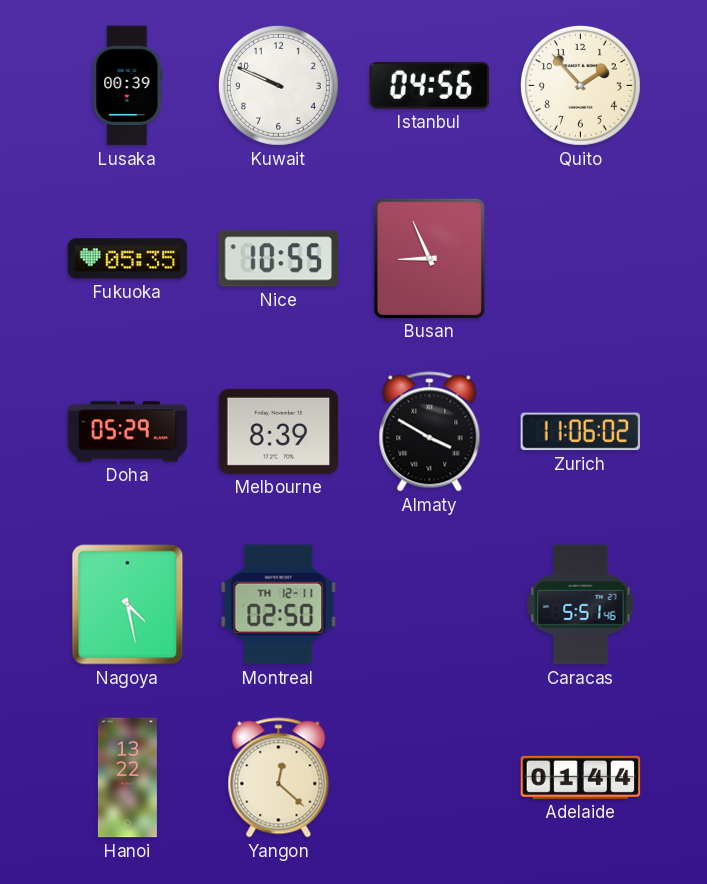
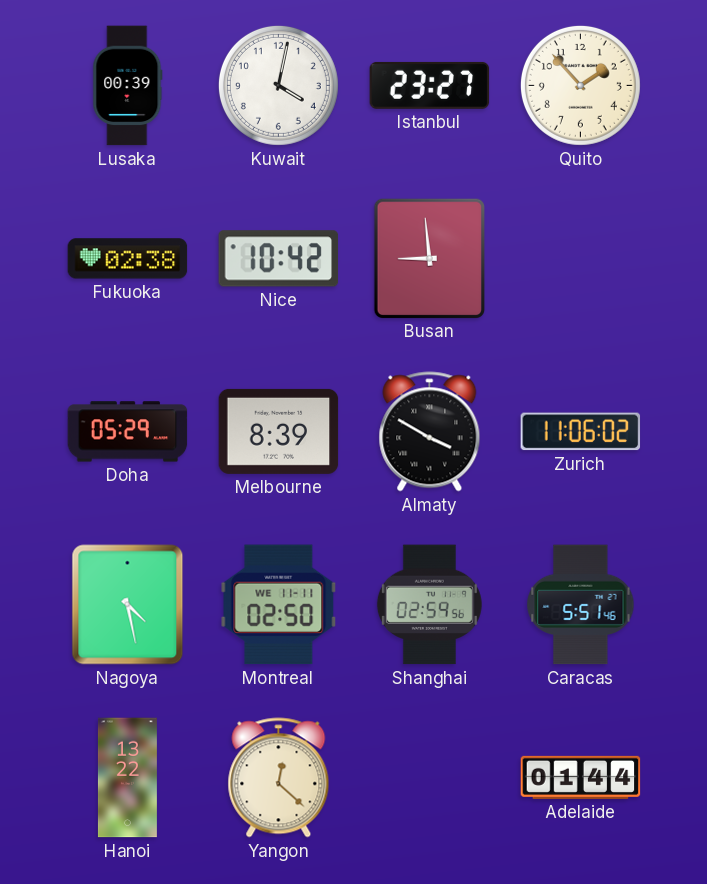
Kuwait: 9:49 -> 4:02
Istanbul: 04:56 -> 23:27
Fukuoka: 05:35 -> 02:38
Nice: 10:55 -> 10:42
Busan: 8:56 -> 8:59
Montreal date: TH 12-11 -> WE 11-11
Shanghai: none -> 02:59
